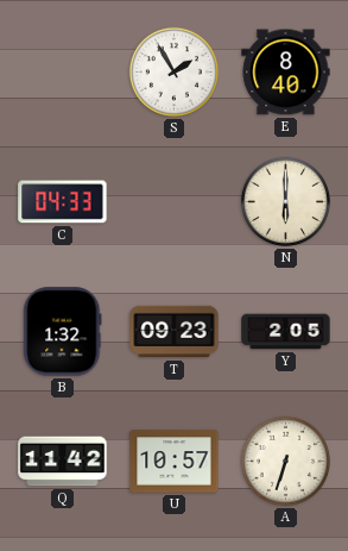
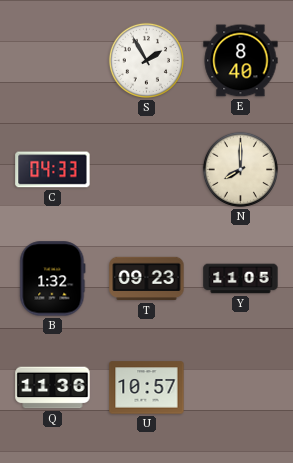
N: 6:00 -> 8:00
Y: 2:05 -> 11:05
Q: 11:42 -> 11:36
A: 6:33 -> none
